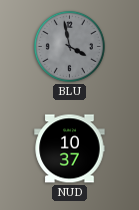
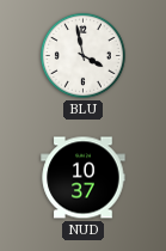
BLU dial: grey -> white
